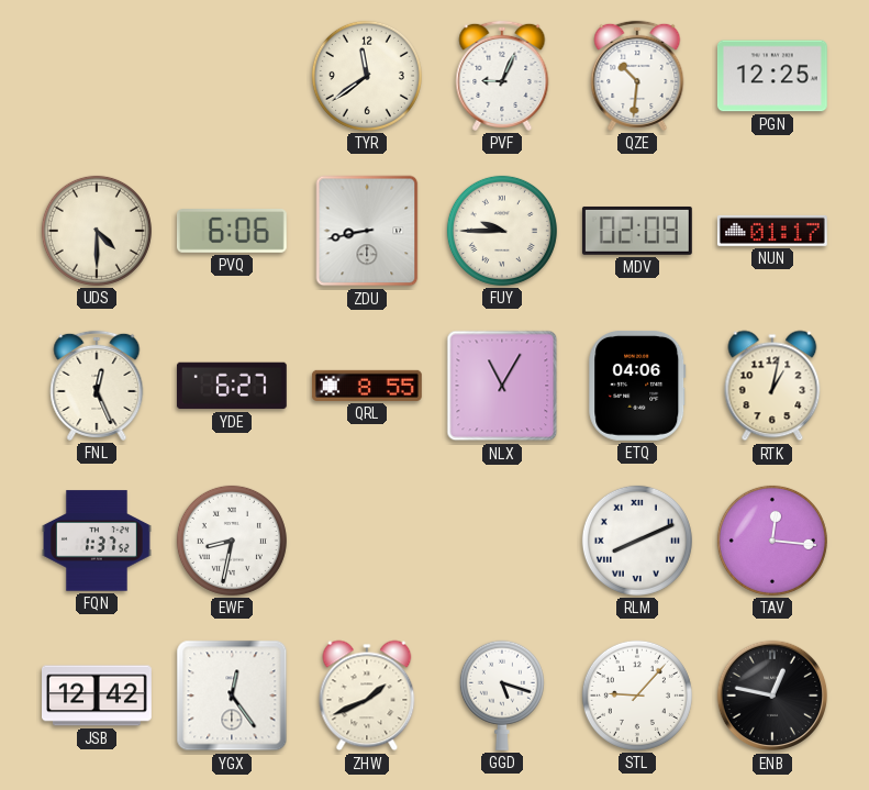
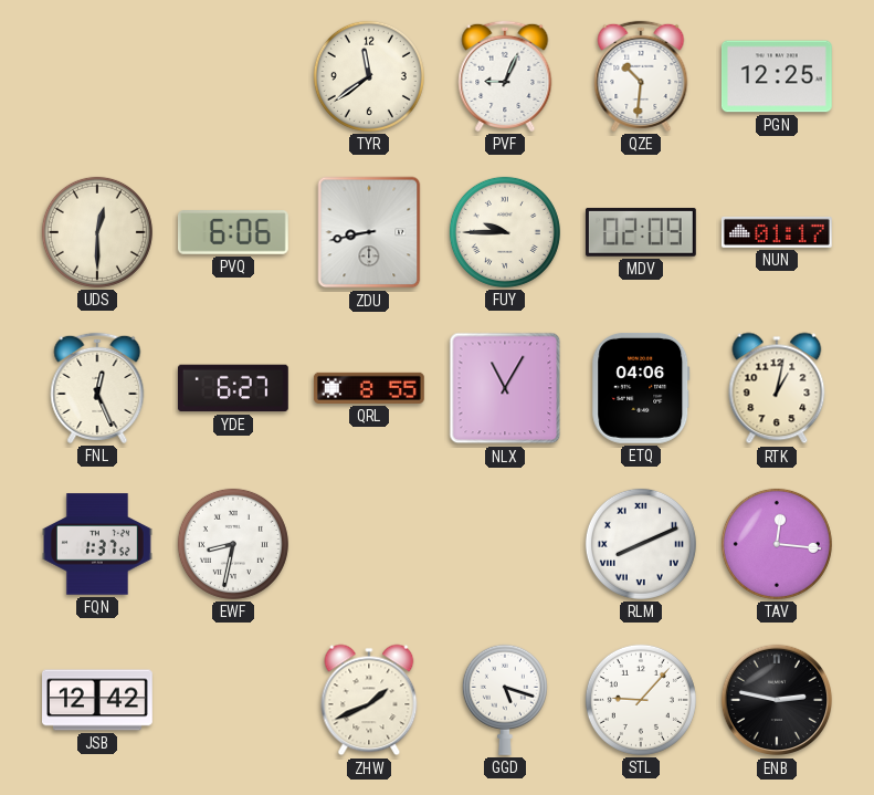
UDS: 4:30 -> 12:30
YGX: 12:24 -> none
ENB: 12:47 -> 2:47
